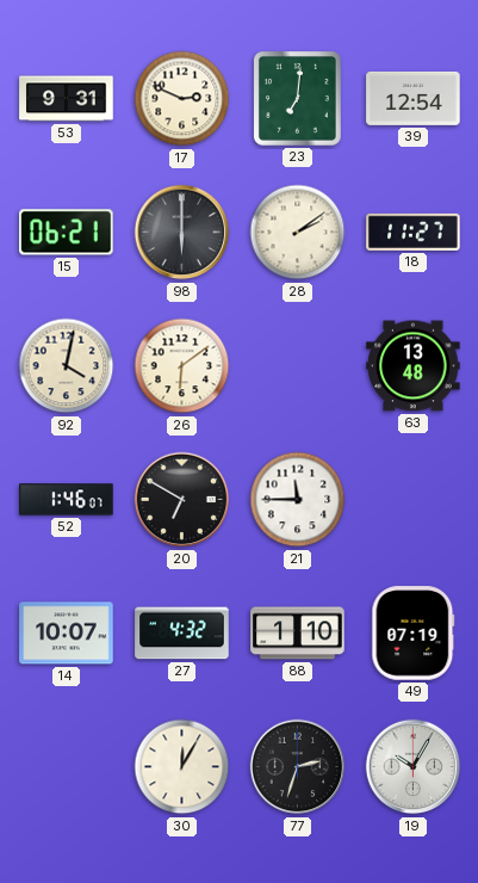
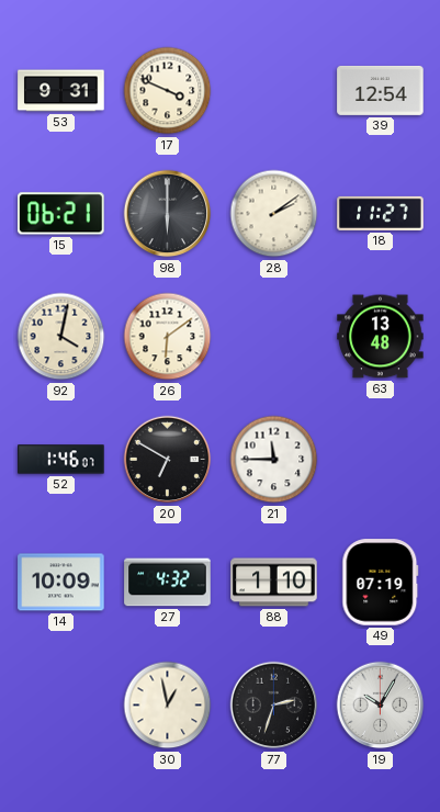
17: 2:49 -> 3:49
23: 7:01 -> none
14: 10:07 -> 10:09
30: 12:05 -> 12:58
